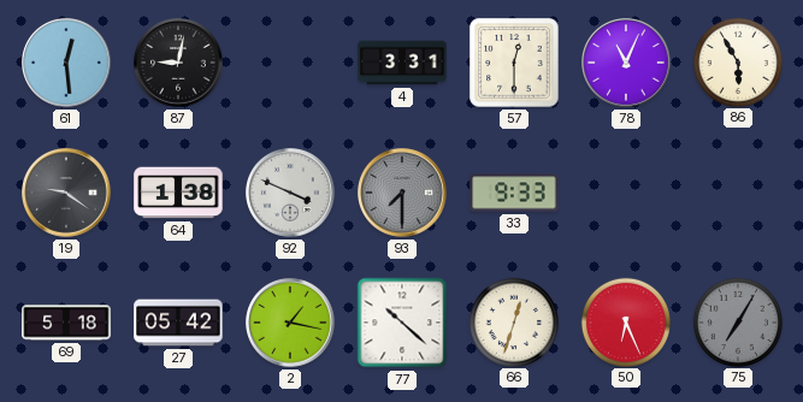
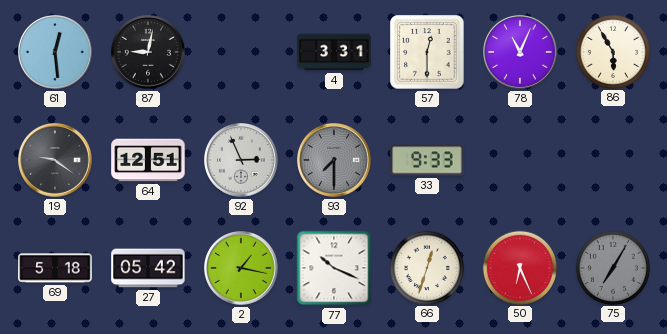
64: 1:38 -> 12:51
92: 3:49 -> 2:56
77: 10:22 -> 10:19
